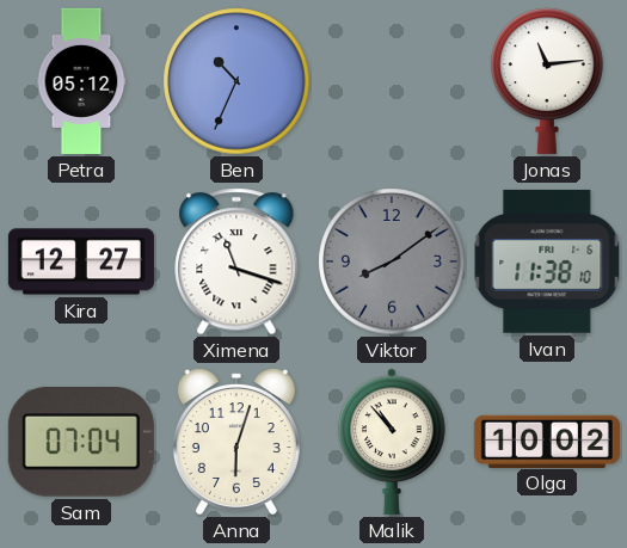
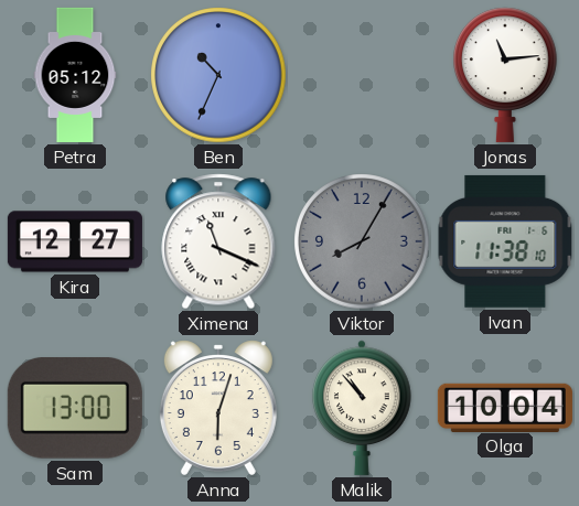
Ximena: 11:18 -> 11:19
Viktor: 8:09 -> 8:05
Sam: 07:04 -> 13:00
Olga: 10:02 -> 10:04
